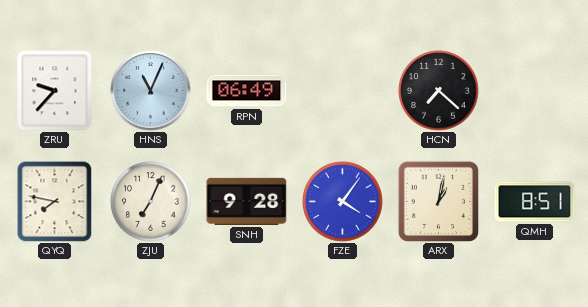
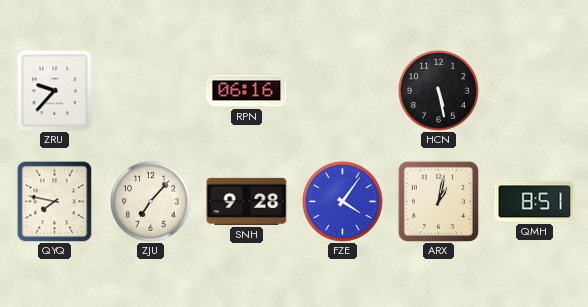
HNS: 11:04 -> none
RPN: 06:49 -> 06:16
HCN: 7:22 -> 5:28
ZJU: 7:04 -> 7:07
